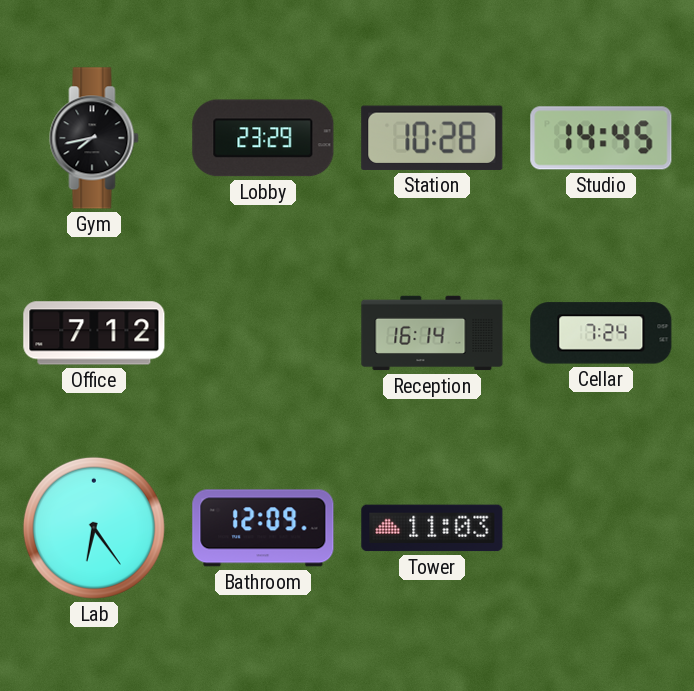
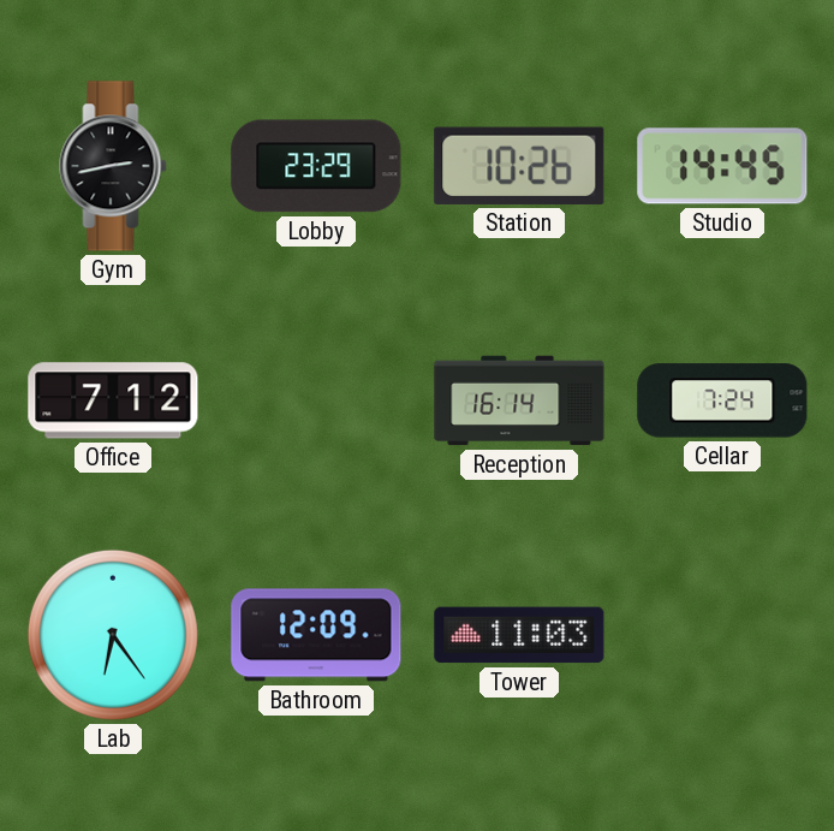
Gym: 7:43 -> 2:43
Station: 10:28 -> 10:26
